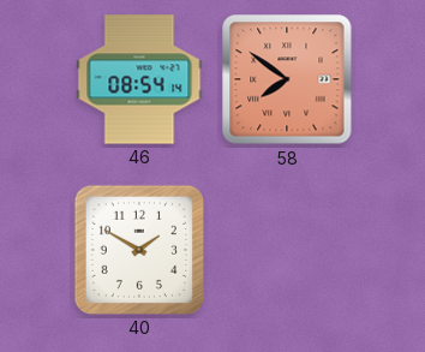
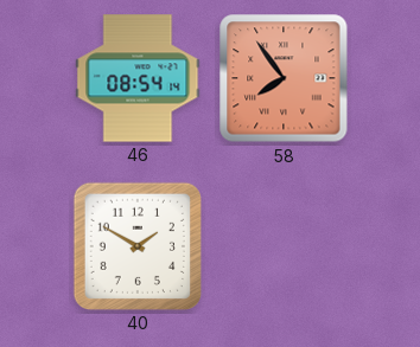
58: 7:51 -> 7:54
